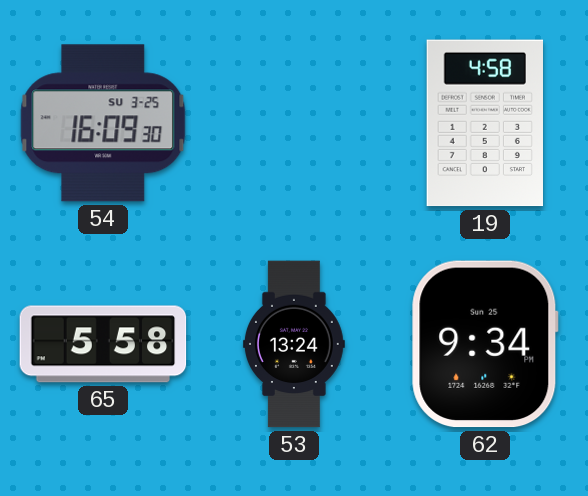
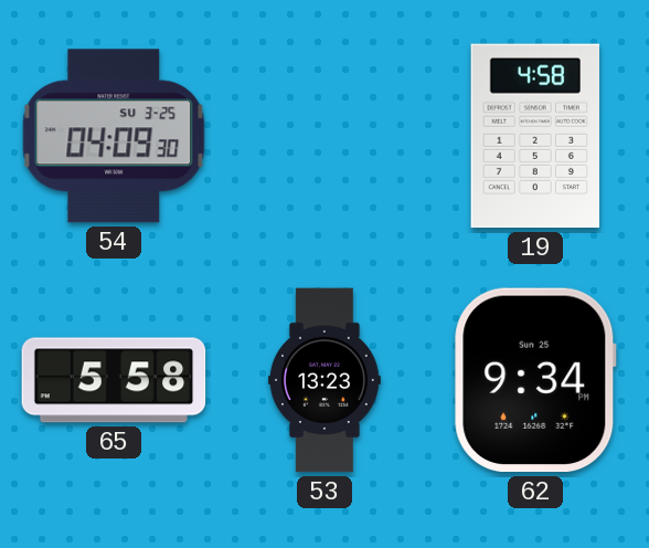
54: 16:09 -> 04:09
53: 13:24 -> 13:23
